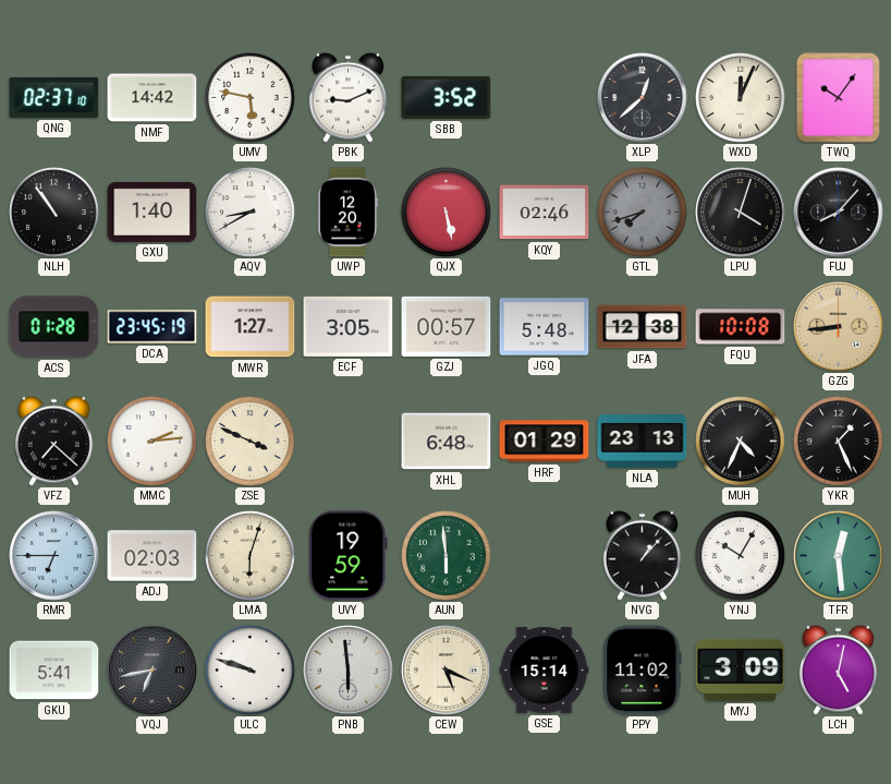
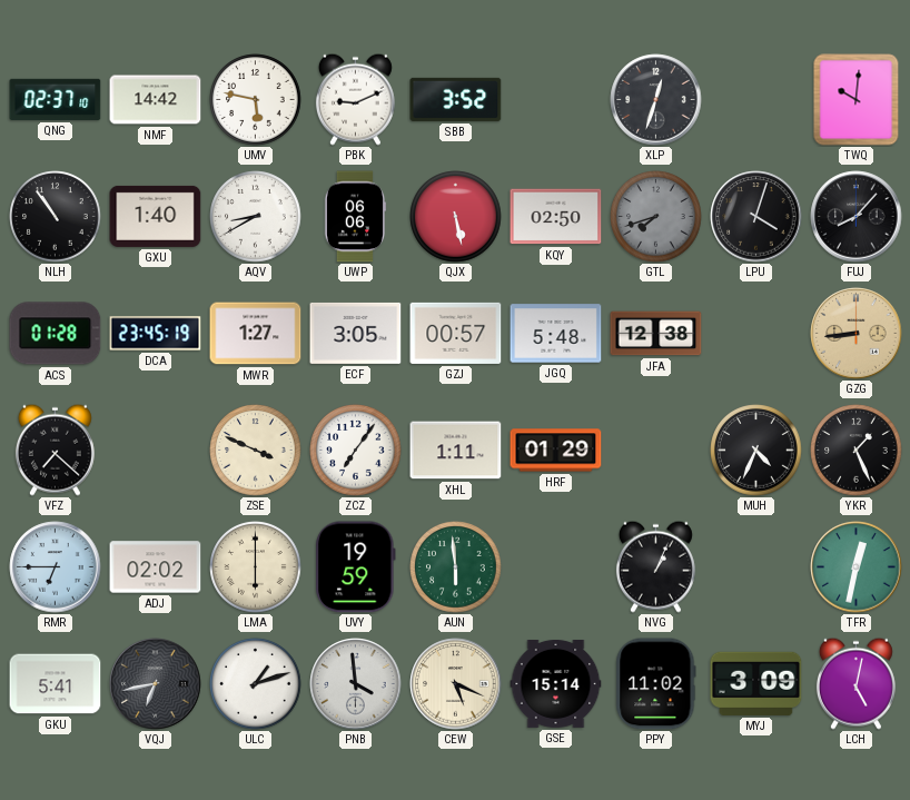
XLP: 12:38 -> 12:33
WXD: 12:04 -> none
TWQ: 10:06 -> 10:01
UWP: 12:20 -> 06:06
KQY: 02:46 -> 02:50
FQU: 10:08 -> none
MMC: 2:14 -> none
ZCZ: none -> 7:06
XHL: 6:48 -> 1:11
NLA: 23:13 -> none
ADJ: 02:03 -> 02:02
LMA: 6:03 -> 6:00
NVG: 1:07 -> 1:04
YNJ: 10:05 -> none
TFR: 12:29 -> 12:32
ULC: 9:48 -> 1:12
PNB: 5:59 -> 3:59
